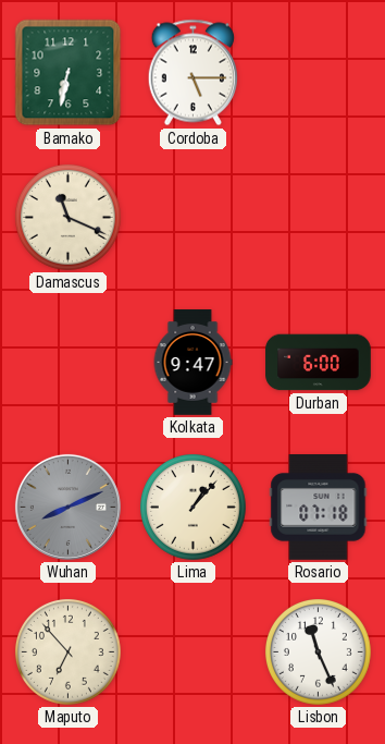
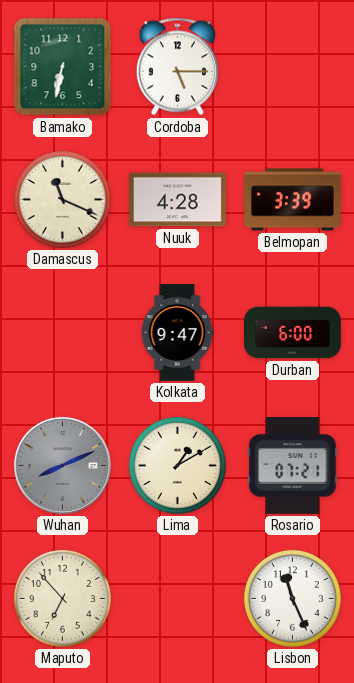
Nuuk: none -> 4:28
Belmopan: none -> 3:39
Lima: 1:07 -> 1:10
Rosario: 07:18 -> 07:21
